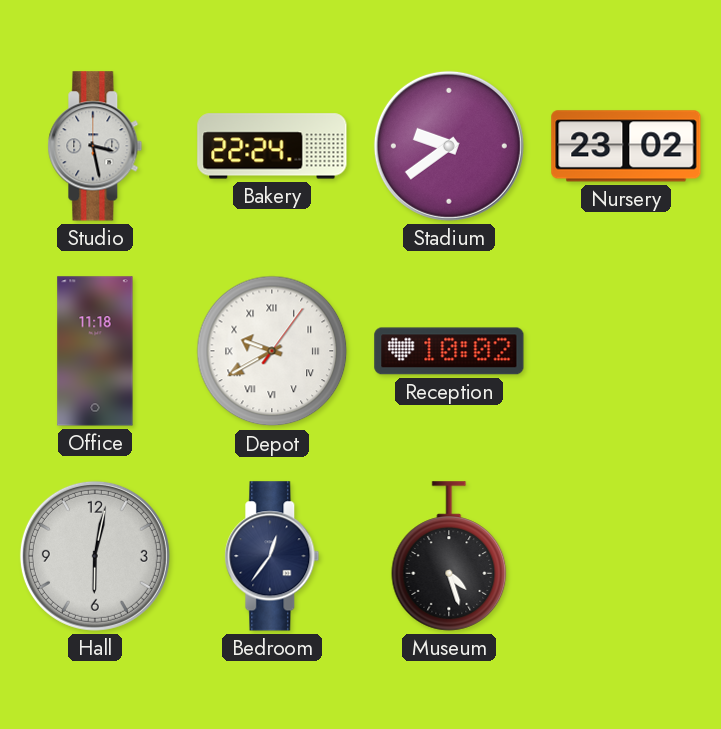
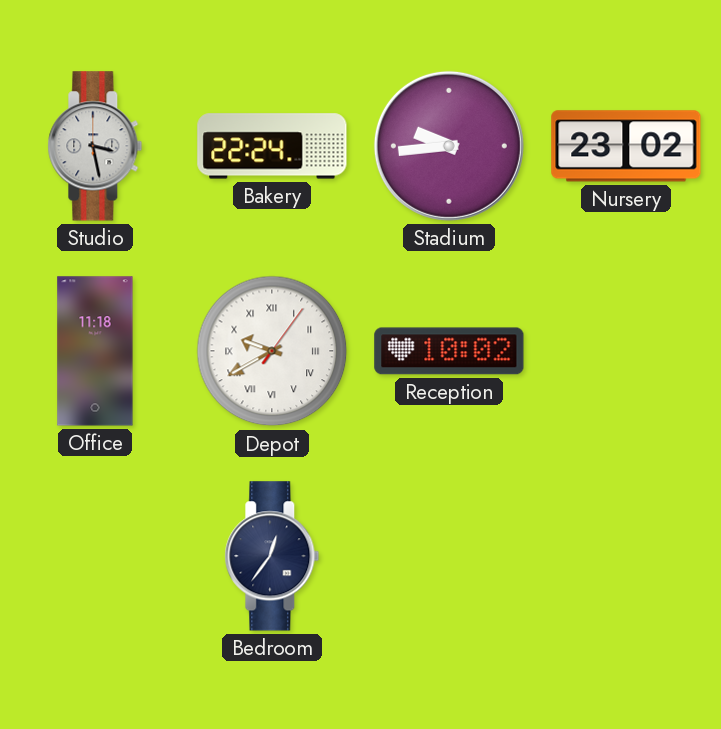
Stadium: 9:39 -> 9:44
Hall: 6:02 -> none
Museum: 4:27 -> none
